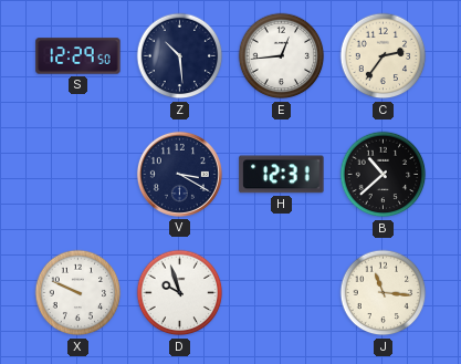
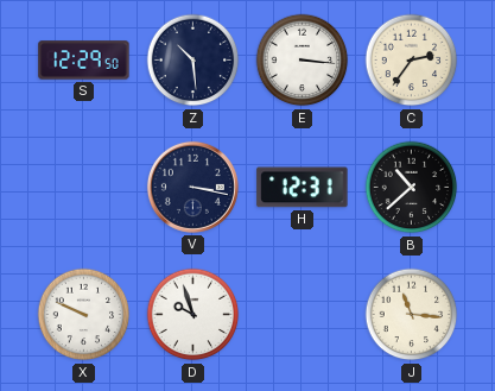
E: 12:44 -> 3:16
V: 3:20 -> 3:17
